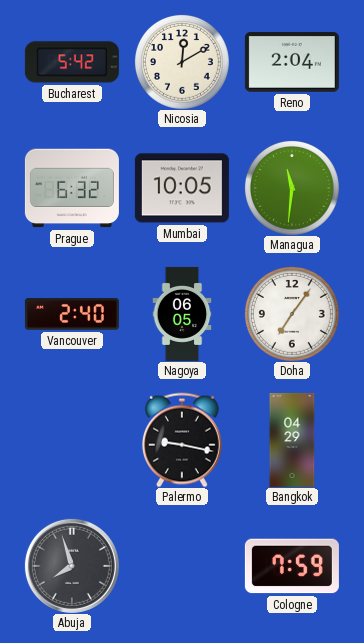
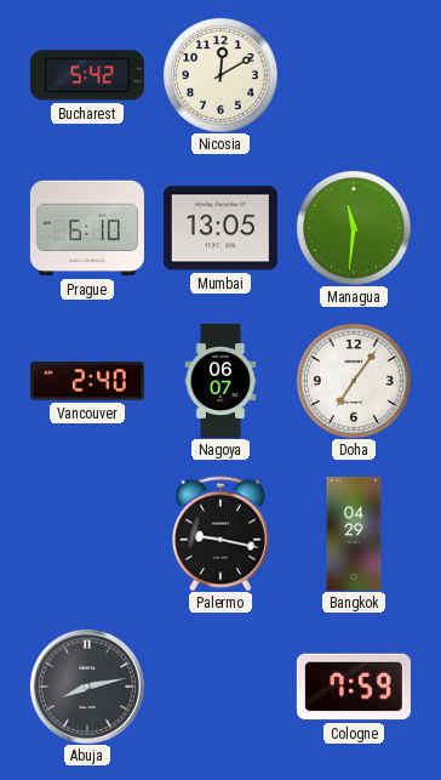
Reno: 2:04 -> none
Prague: 6:32 -> 6:10
Mumbai: 10:05 -> 13:05
Nagoya: 06:05 -> 06:07
Abuja: 7:57 -> 8:13
